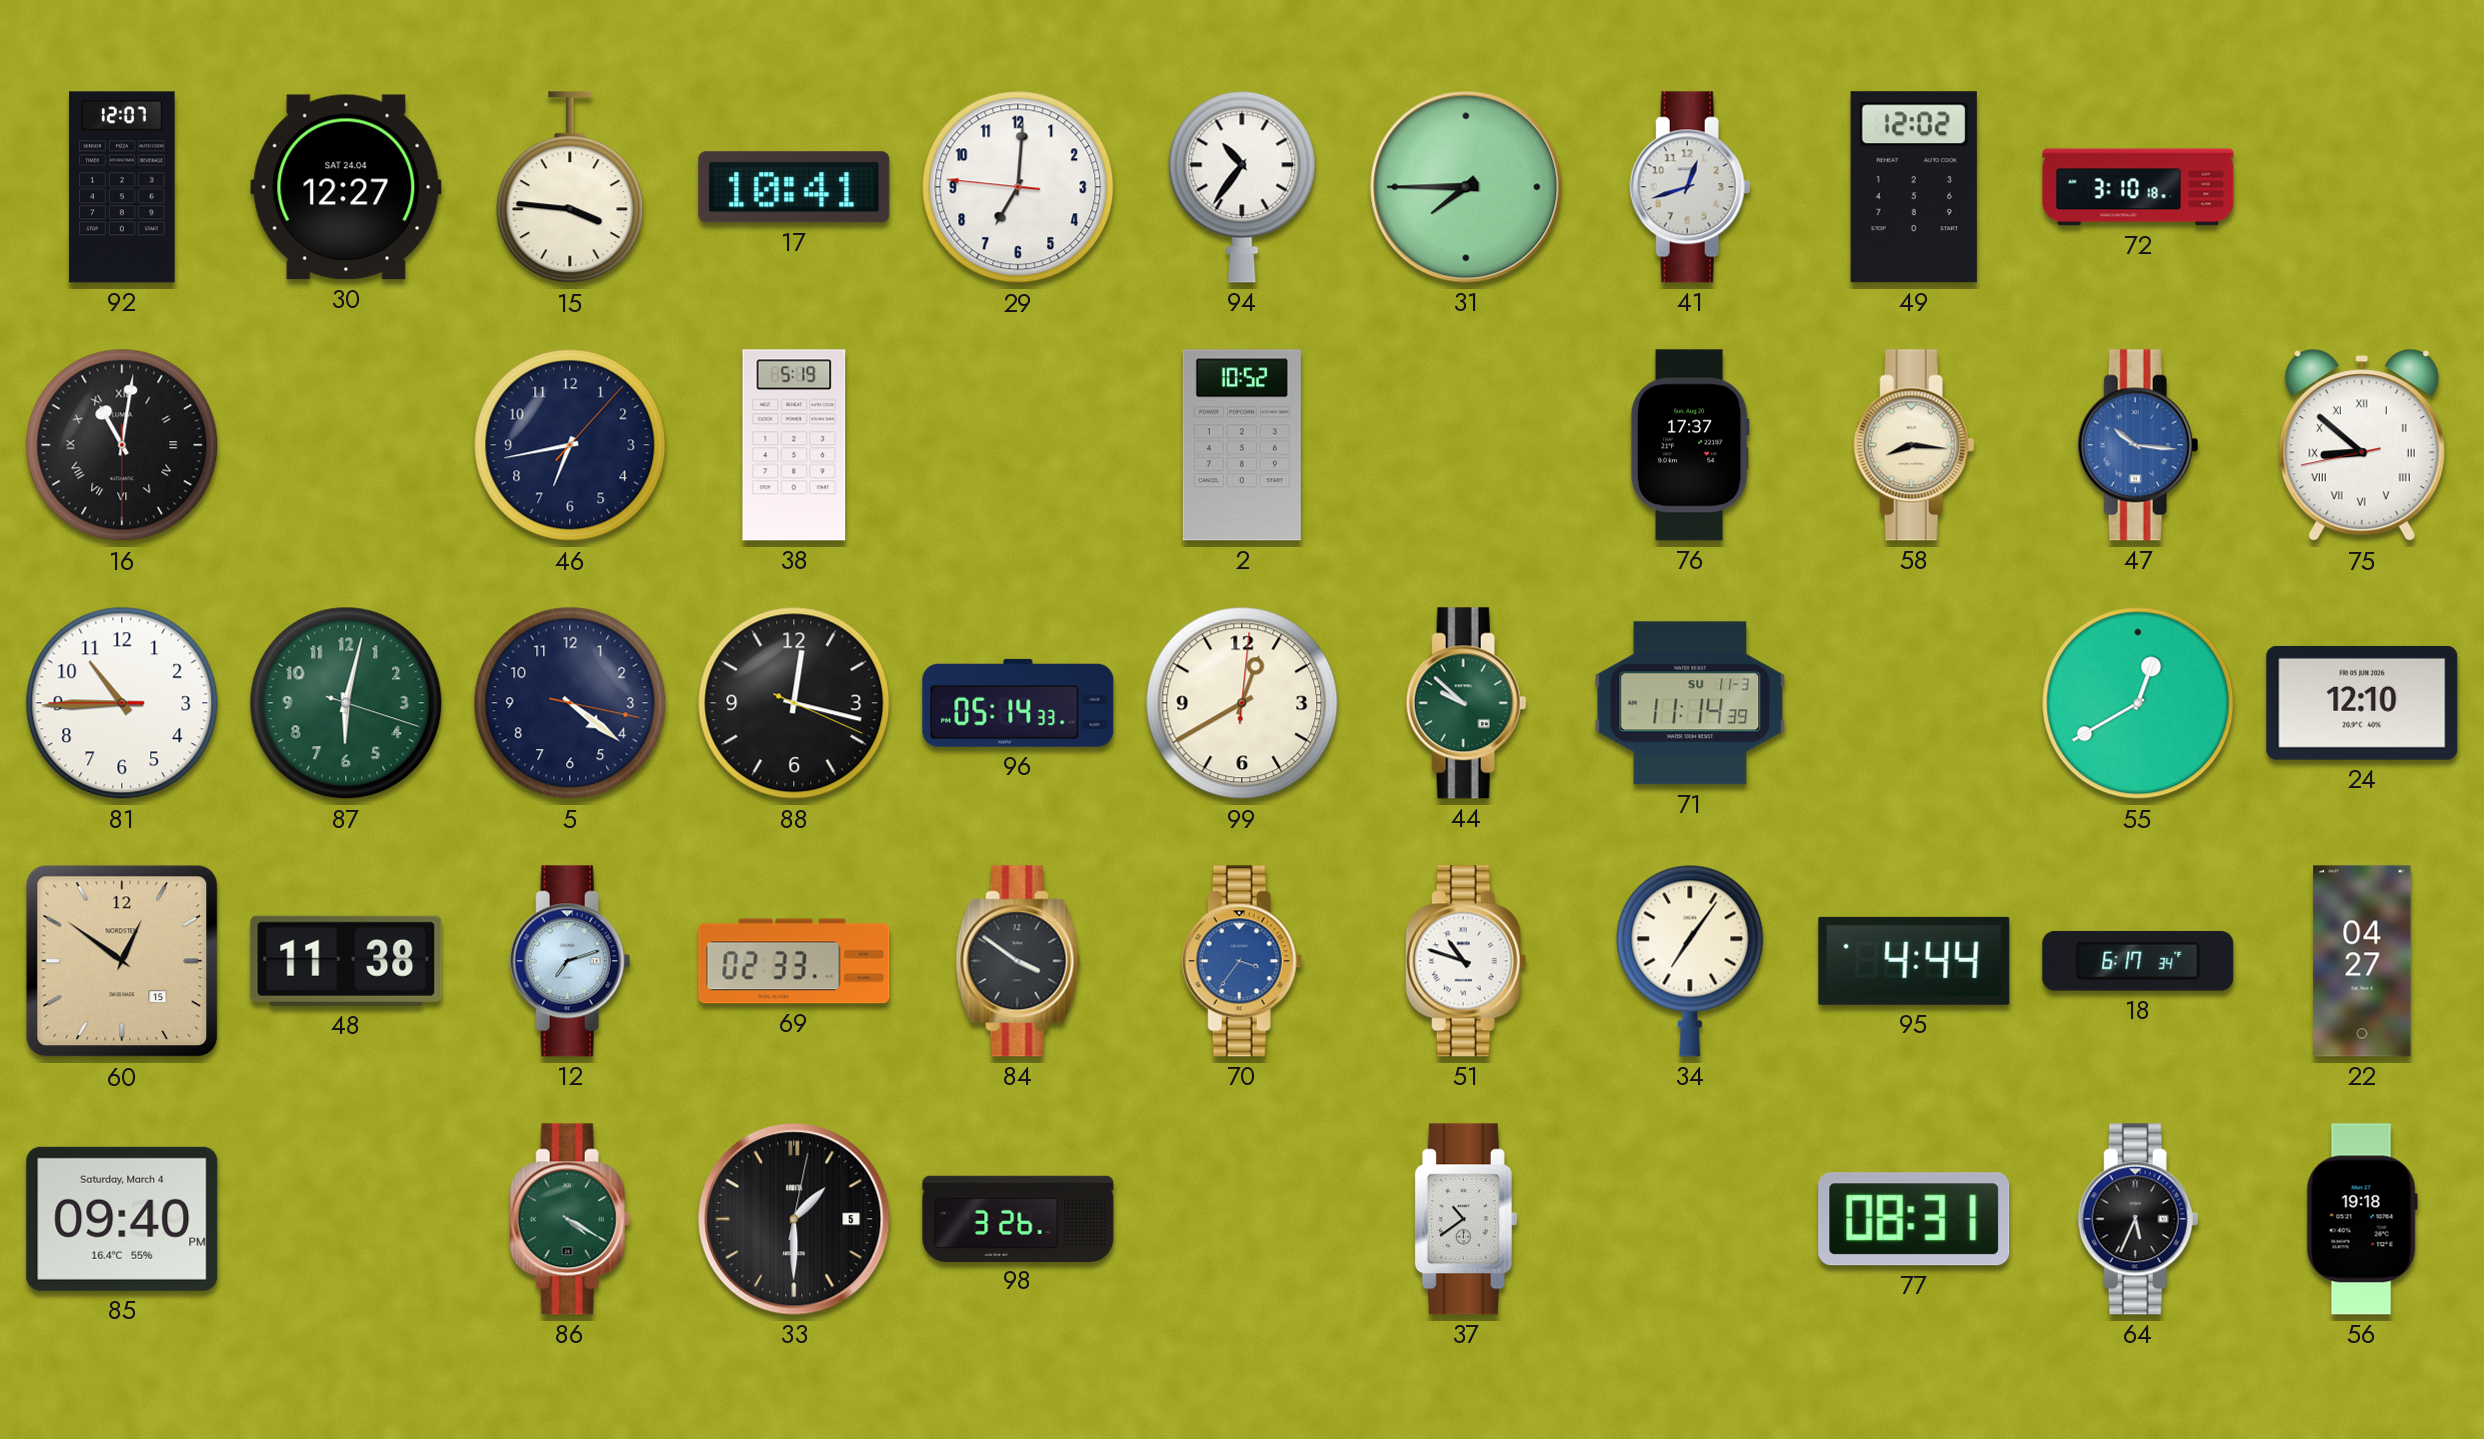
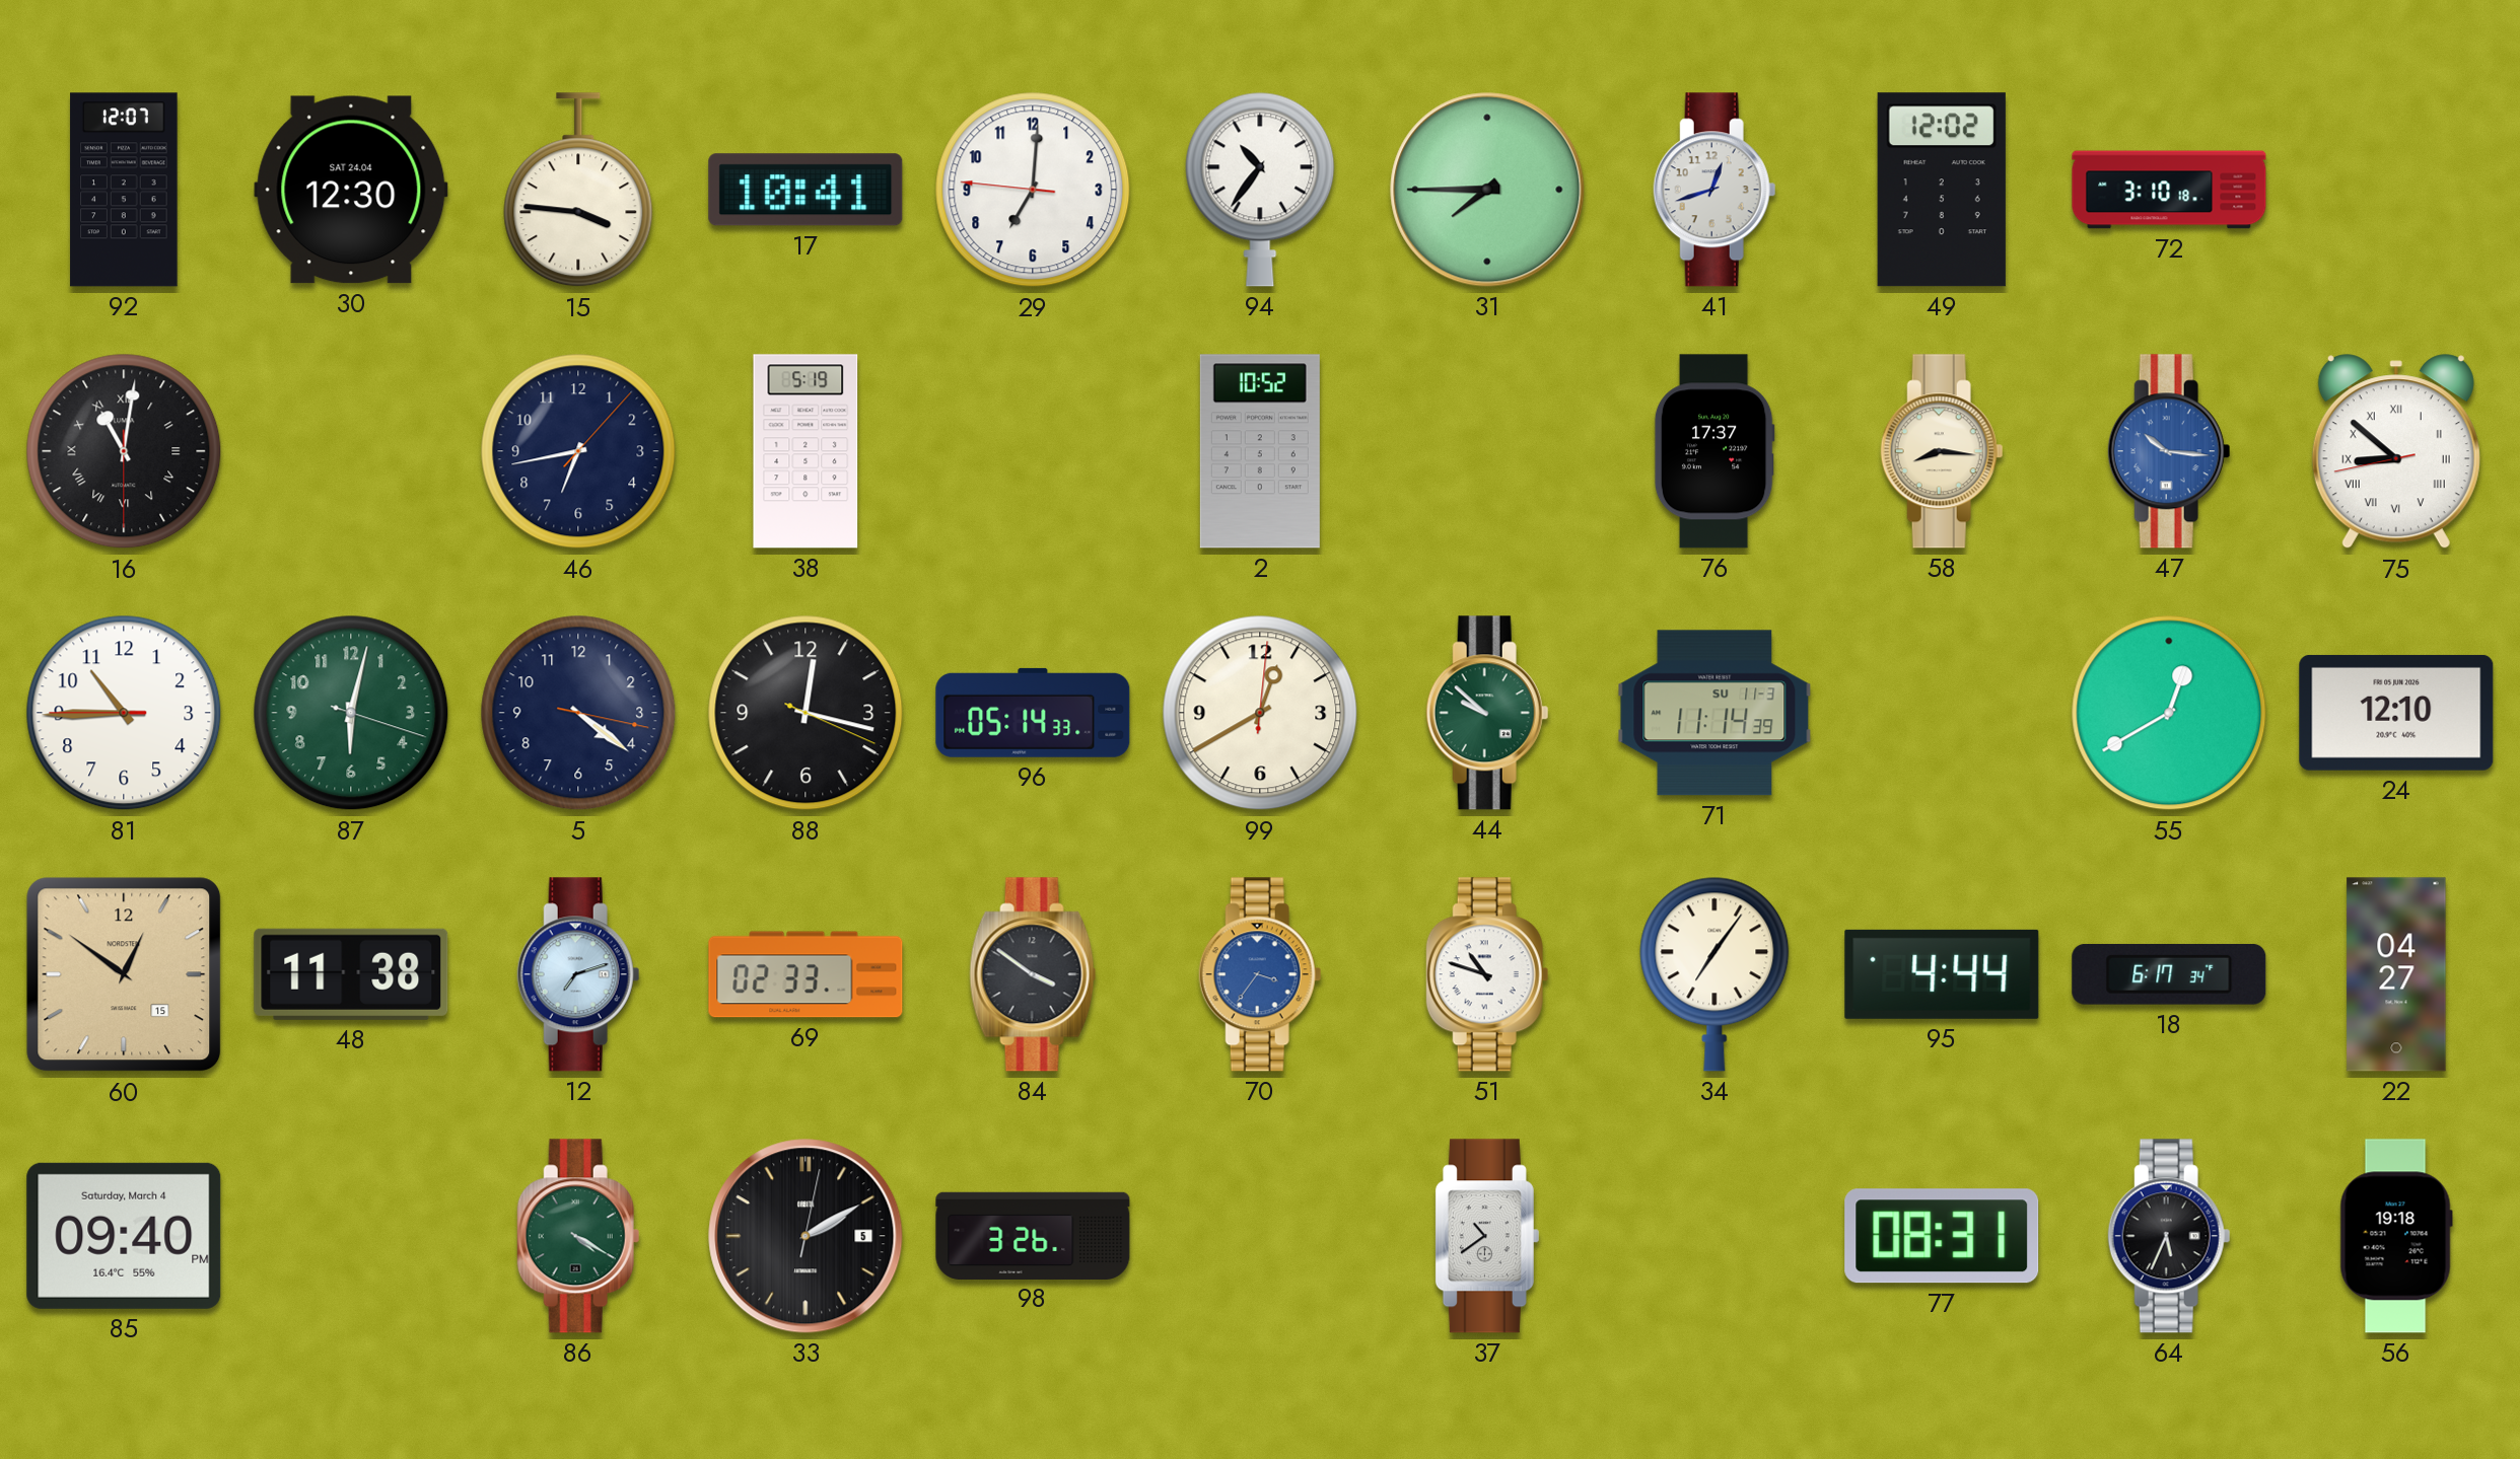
30: 12:27 -> 12:30
33: 1:30 -> 2:10
